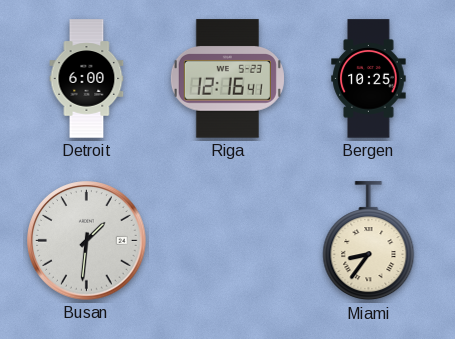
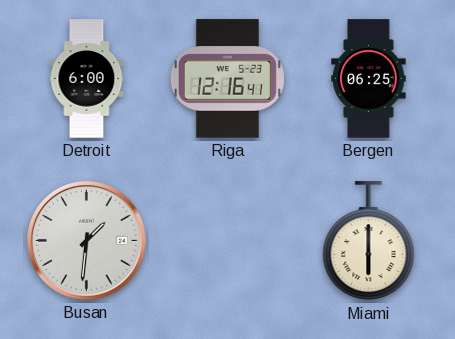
Bergen: 10:25 -> 06:25
Miami: 8:36 -> 6:00
